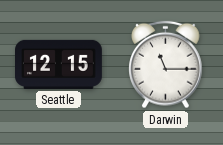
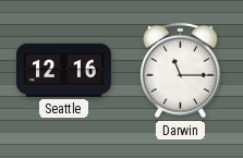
Seattle: 12:15 -> 12:16
